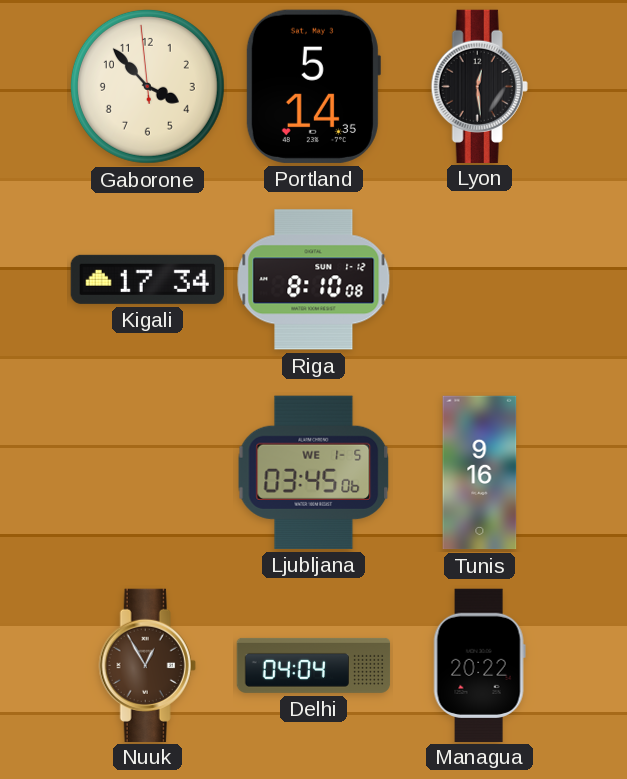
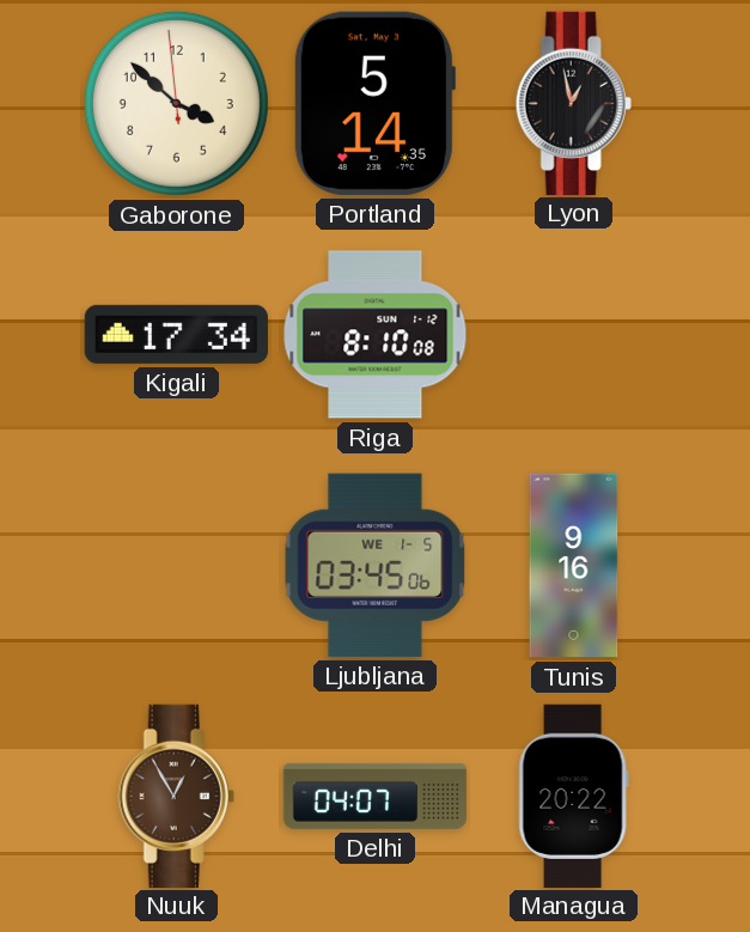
Gaborone: 3:52 -> 3:51
Lyon: 12:29 -> 12:58
Delhi: 04:04 -> 04:07
